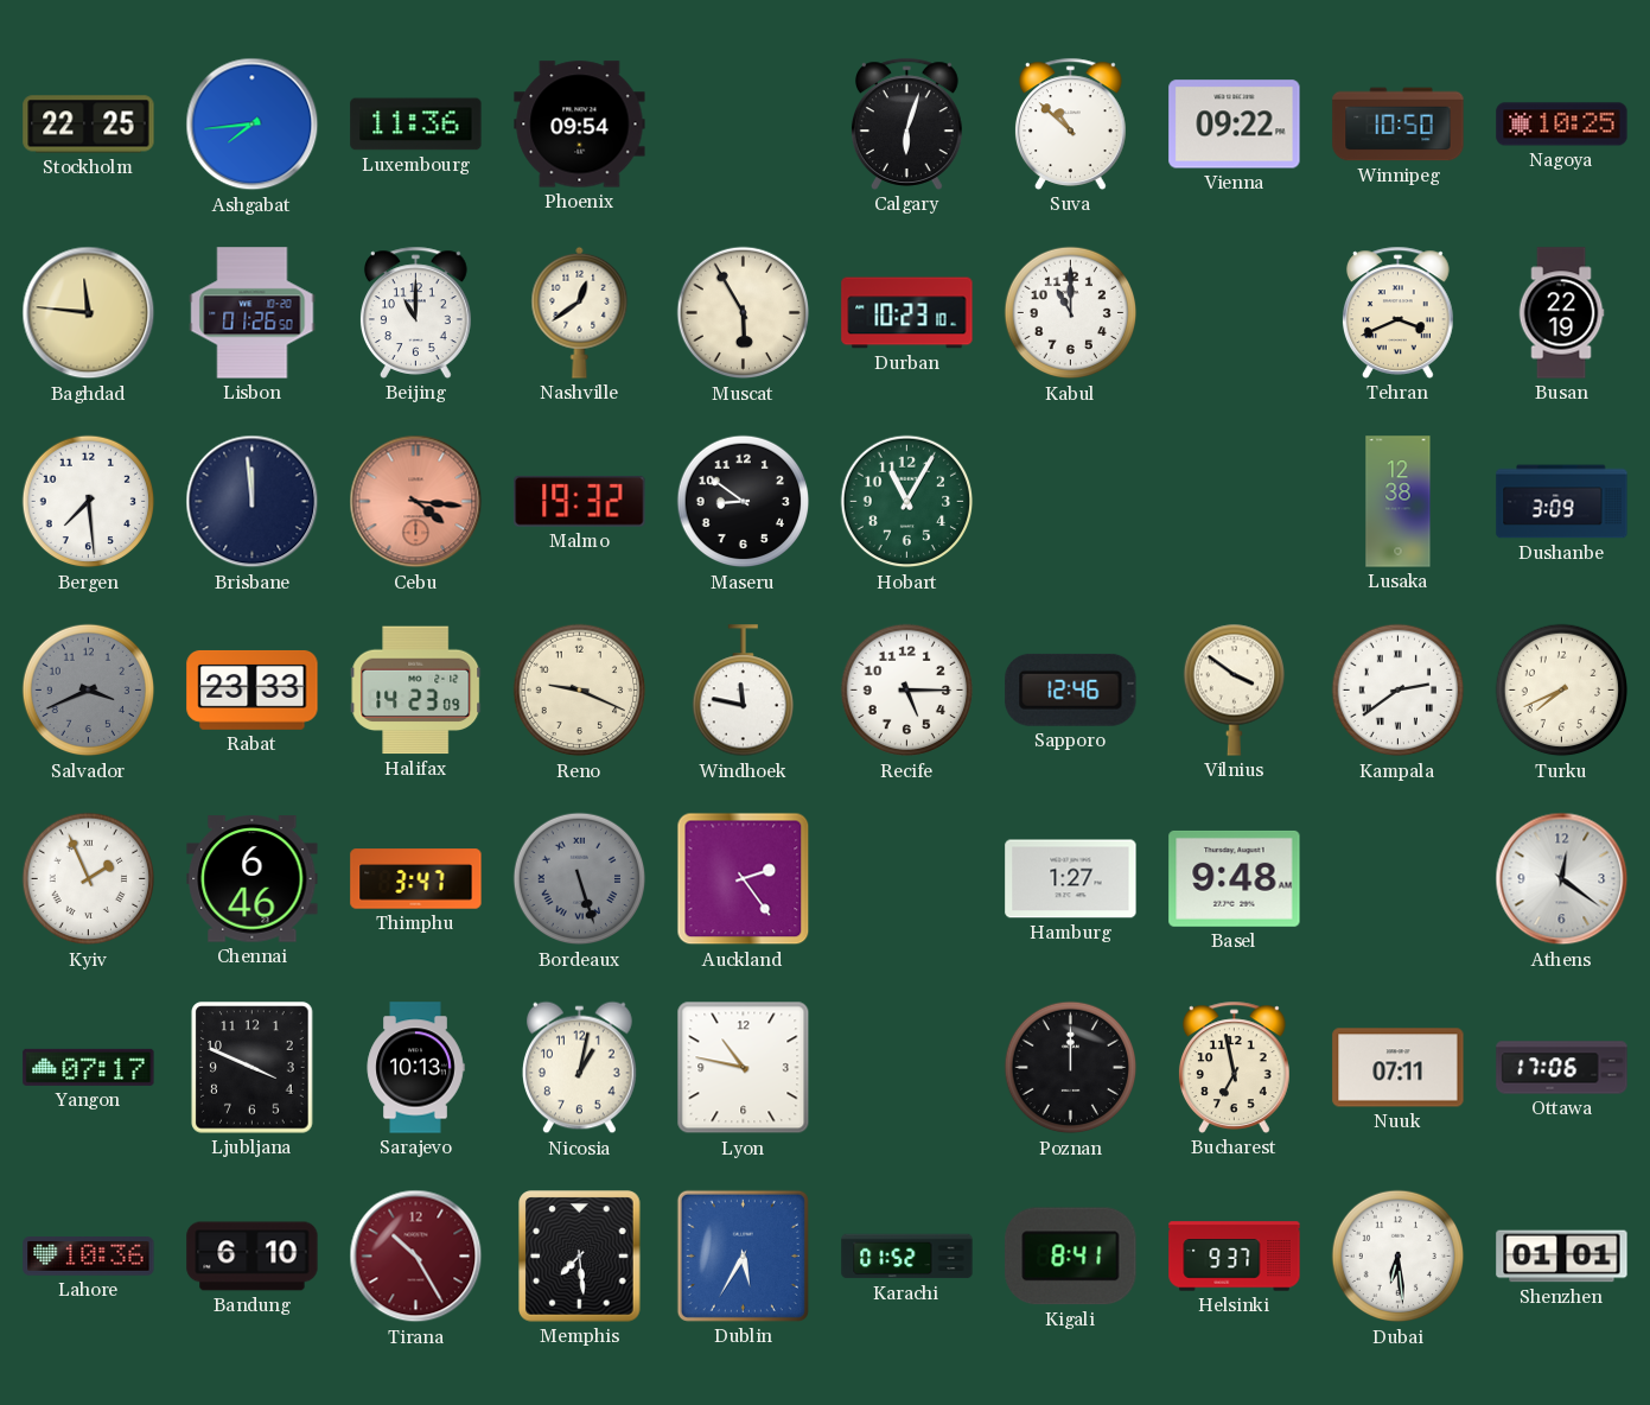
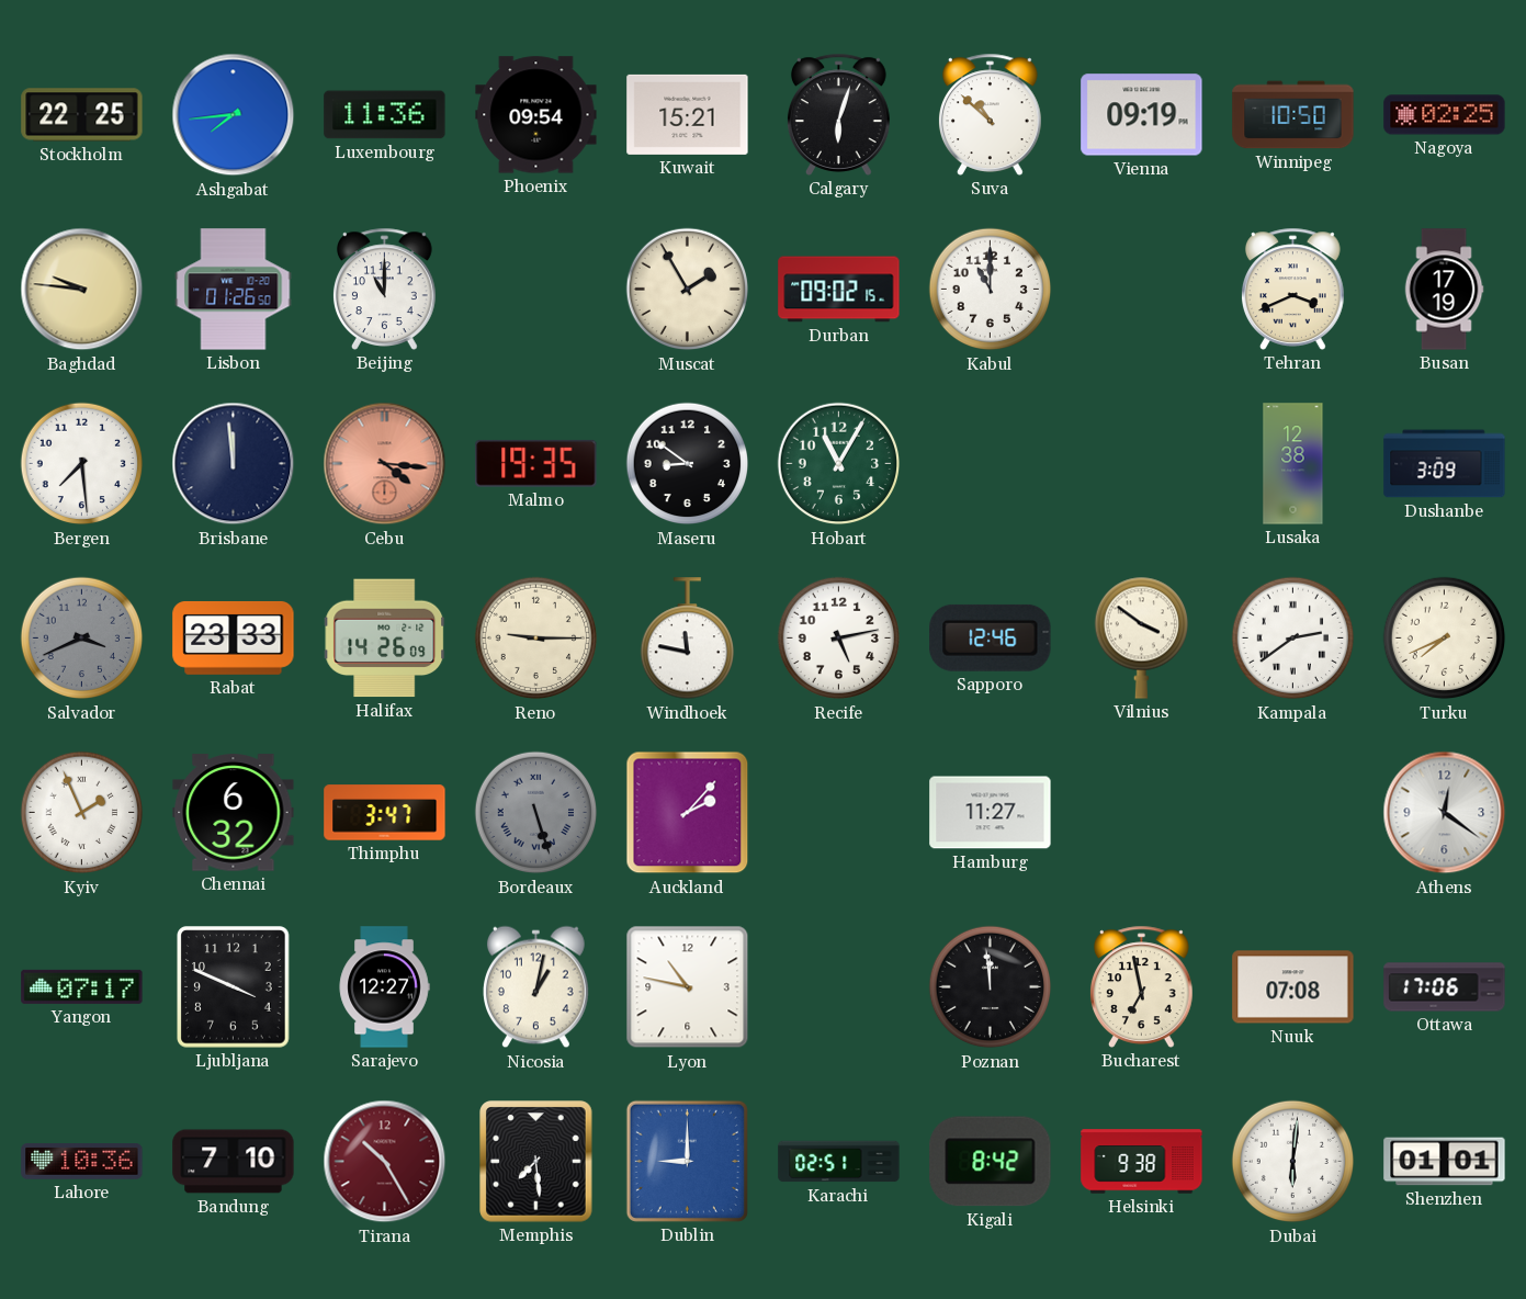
Kuwait: none -> 15:21
Vienna: 09:22 -> 09:19
Nagoya: 10:25 -> 02:25
Baghdad: 11:46 -> 9:46
Nashville: 12:39 -> none
Muscat: 5:55 -> 1:55
Durban: 10:23 -> 09:02
Busan: 22:19 -> 17:19
Malmo: 19:32 -> 19:35
Halifax: 14:23 -> 14:26
Reno: 9:19 -> 9:15
Recife: 5:15 -> 5:13
Chennai: 6:46 -> 6:32
Auckland: 2:24 -> 2:07
Hamburg: 1:27 -> 11:27
Basel: 9:48 -> none
Sarajevo: 10:13 -> 12:27
Poznan: 12:00 -> 11:59
Nuuk: 07:11 -> 07:08
Bandung: 6:10 -> 7:10
Dublin: 5:35 -> 9:00
Karachi: 01:52 -> 02:51
Kigali: 8:41 -> 8:42
Helsinki: 9:37 -> 9:38
Dubai: 6:29 -> 6:01
